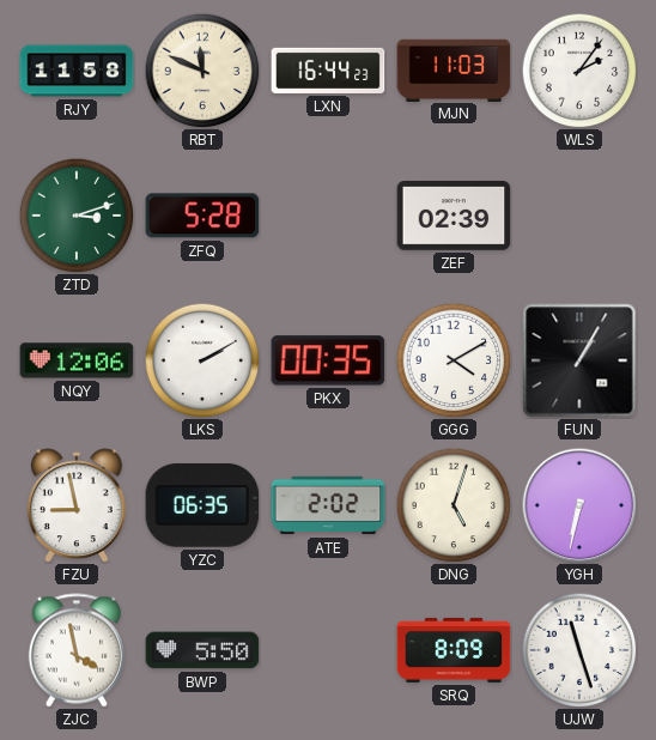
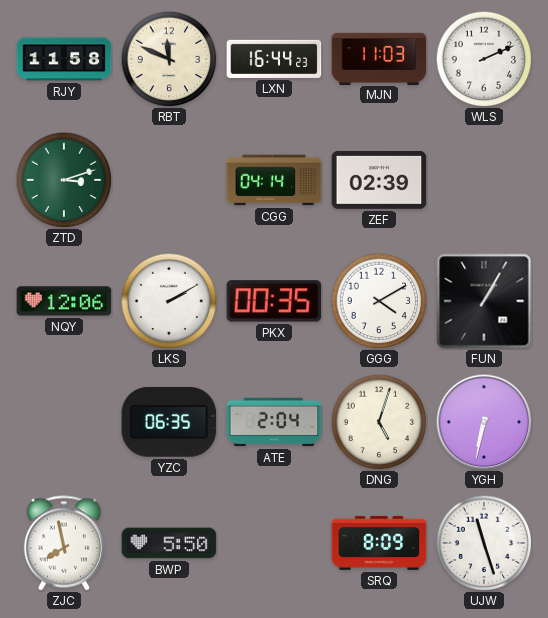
WLS: 2:06 -> 2:11
ZFQ: 5:28 -> none
CGG: none -> 04:14
FZU: 8:58 -> none
ATE: 2:02 -> 2:04
ZJC: 3:58 -> 7:58
